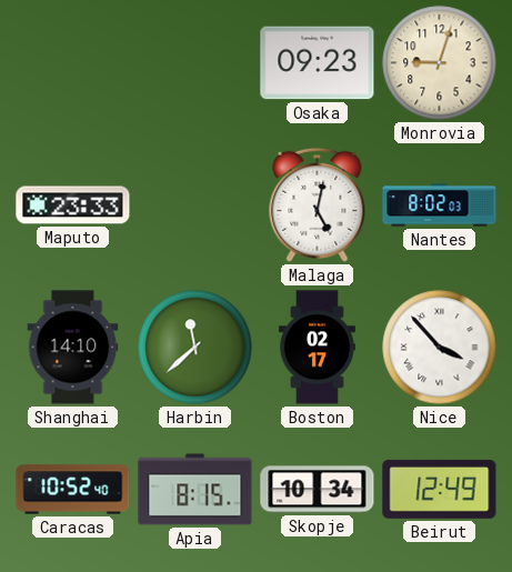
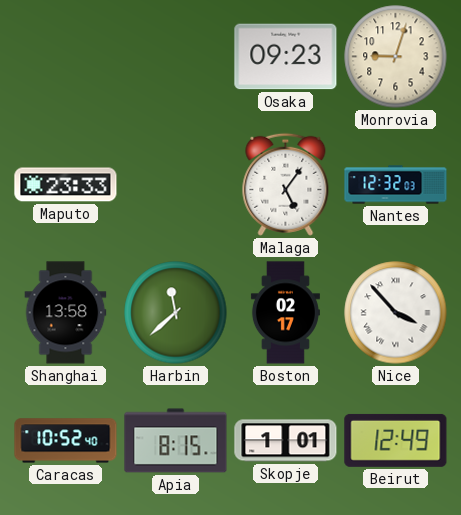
Malaga: 5:02 -> 5:06
Nantes: 8:02 -> 12:32
Shanghai: 14:10 -> 13:58
Skopje: 10:34 -> 1:01
